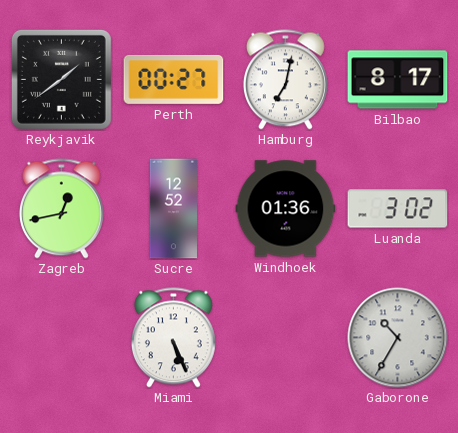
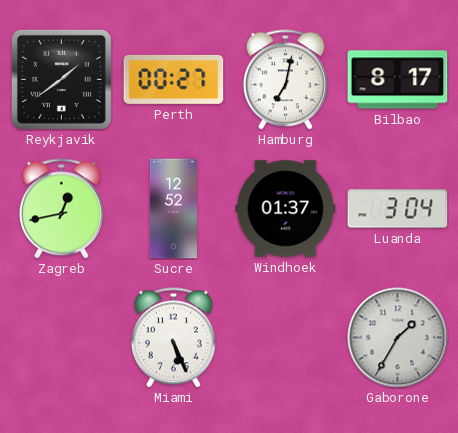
Windhoek: 01:36 -> 01:37
Luanda: 3:02 -> 3:04
Gaborone: 10:35 -> 1:35
